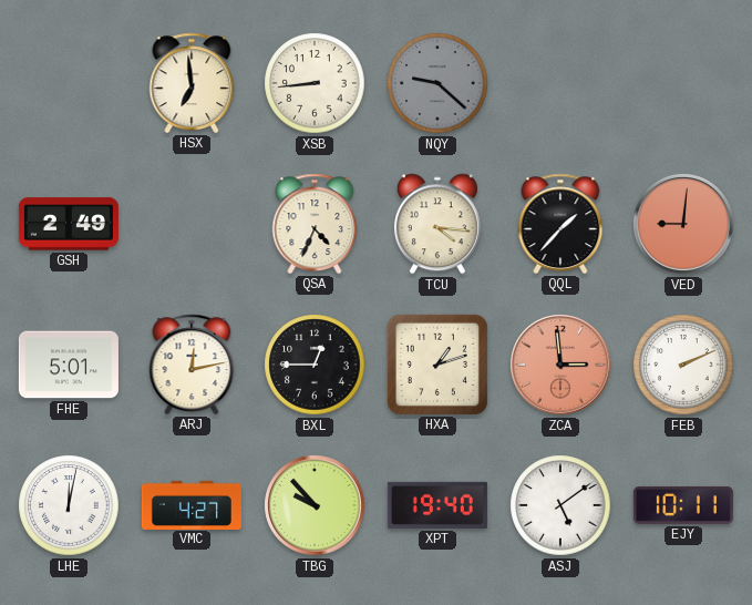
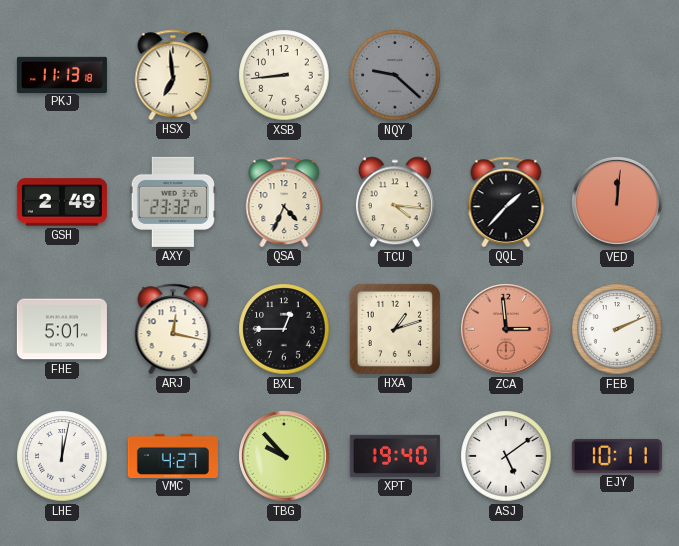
PKJ: none -> 11:13
AXY: none -> 23:32
VED: 9:01 -> 12:01
ARJ: 12:13 -> 12:17
